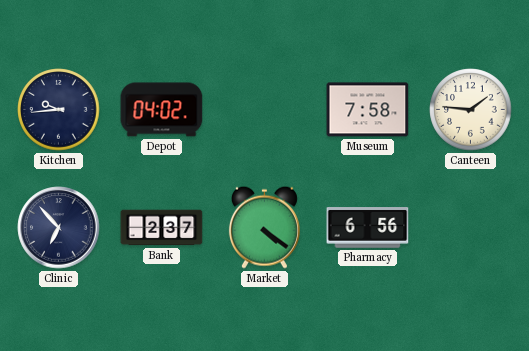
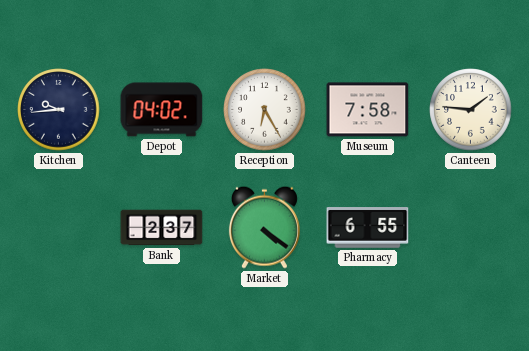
Reception: none -> 6:25
Clinic: 6:53 -> none
Pharmacy: 6:56 -> 6:55
